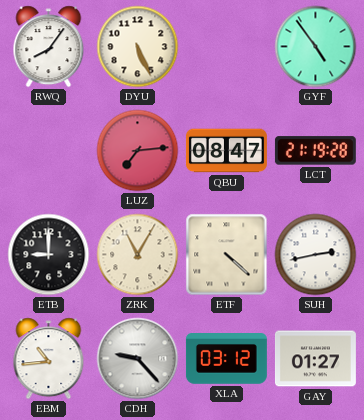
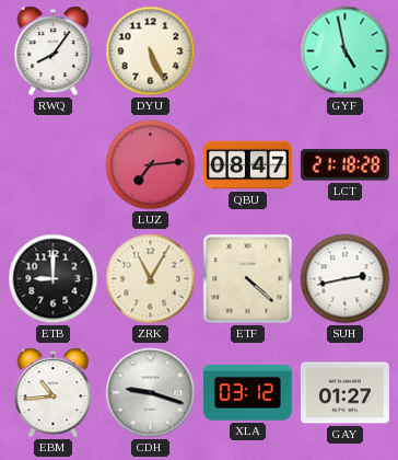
GYF: 4:54 -> 4:58
LCT: 21:19 -> 21:18
CDH: 9:23 -> 9:18
